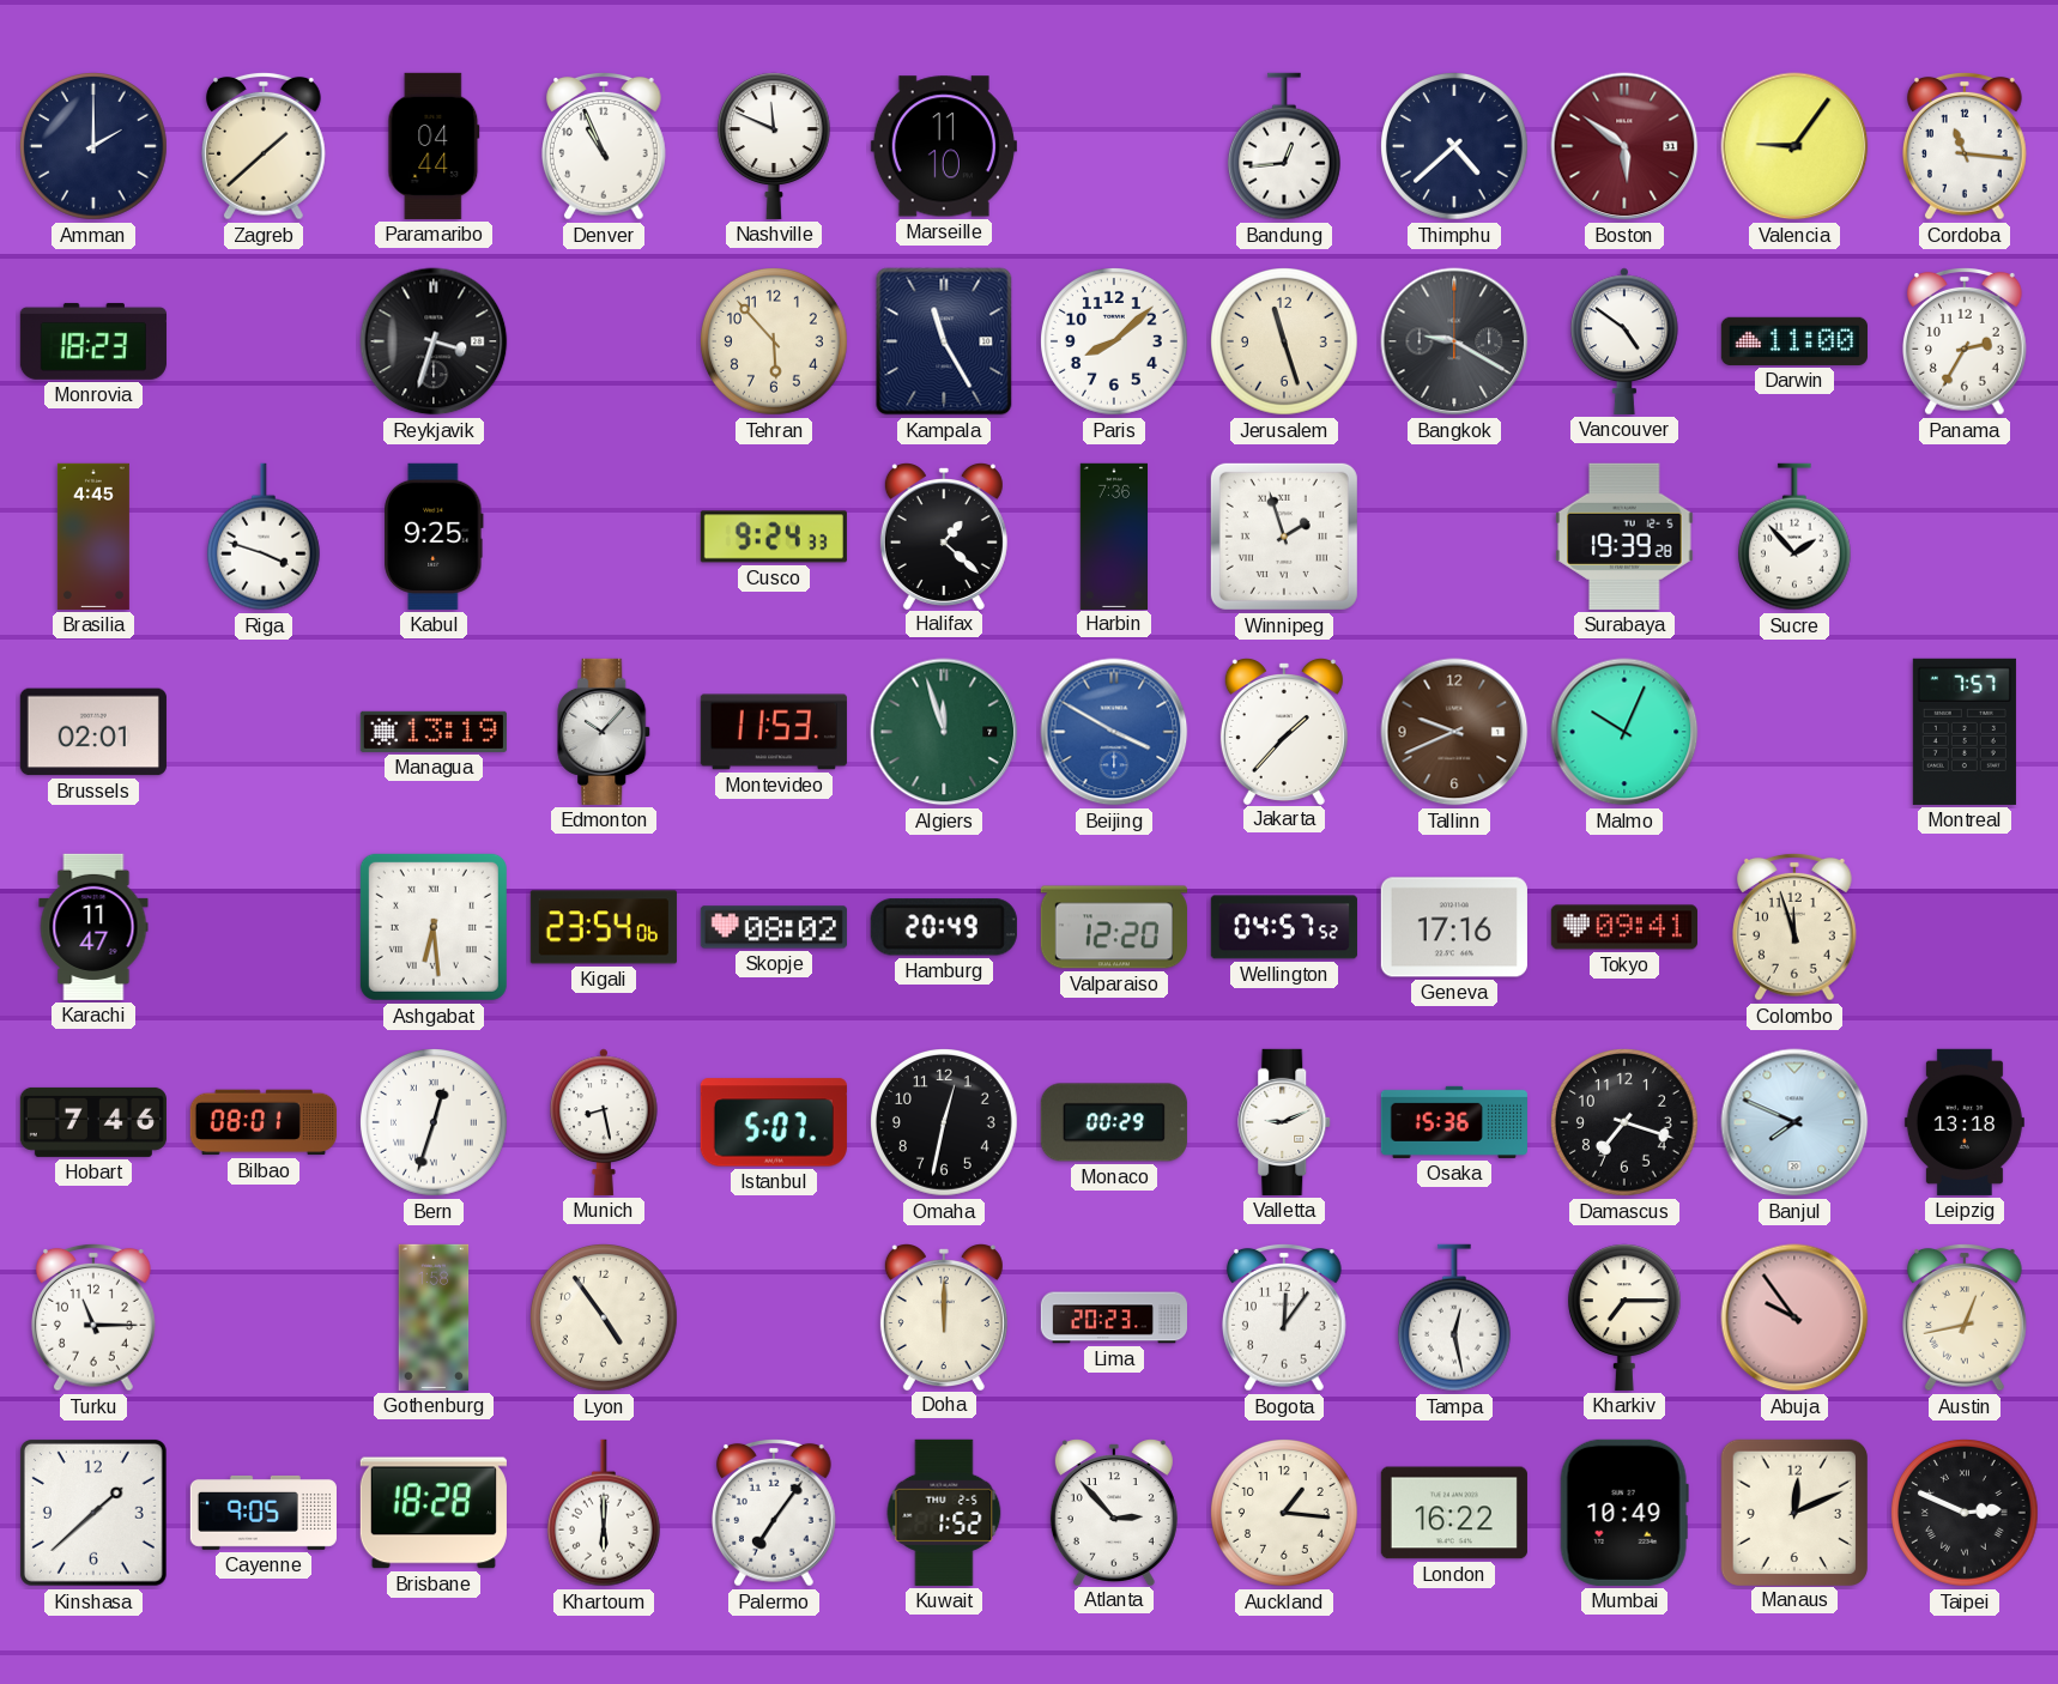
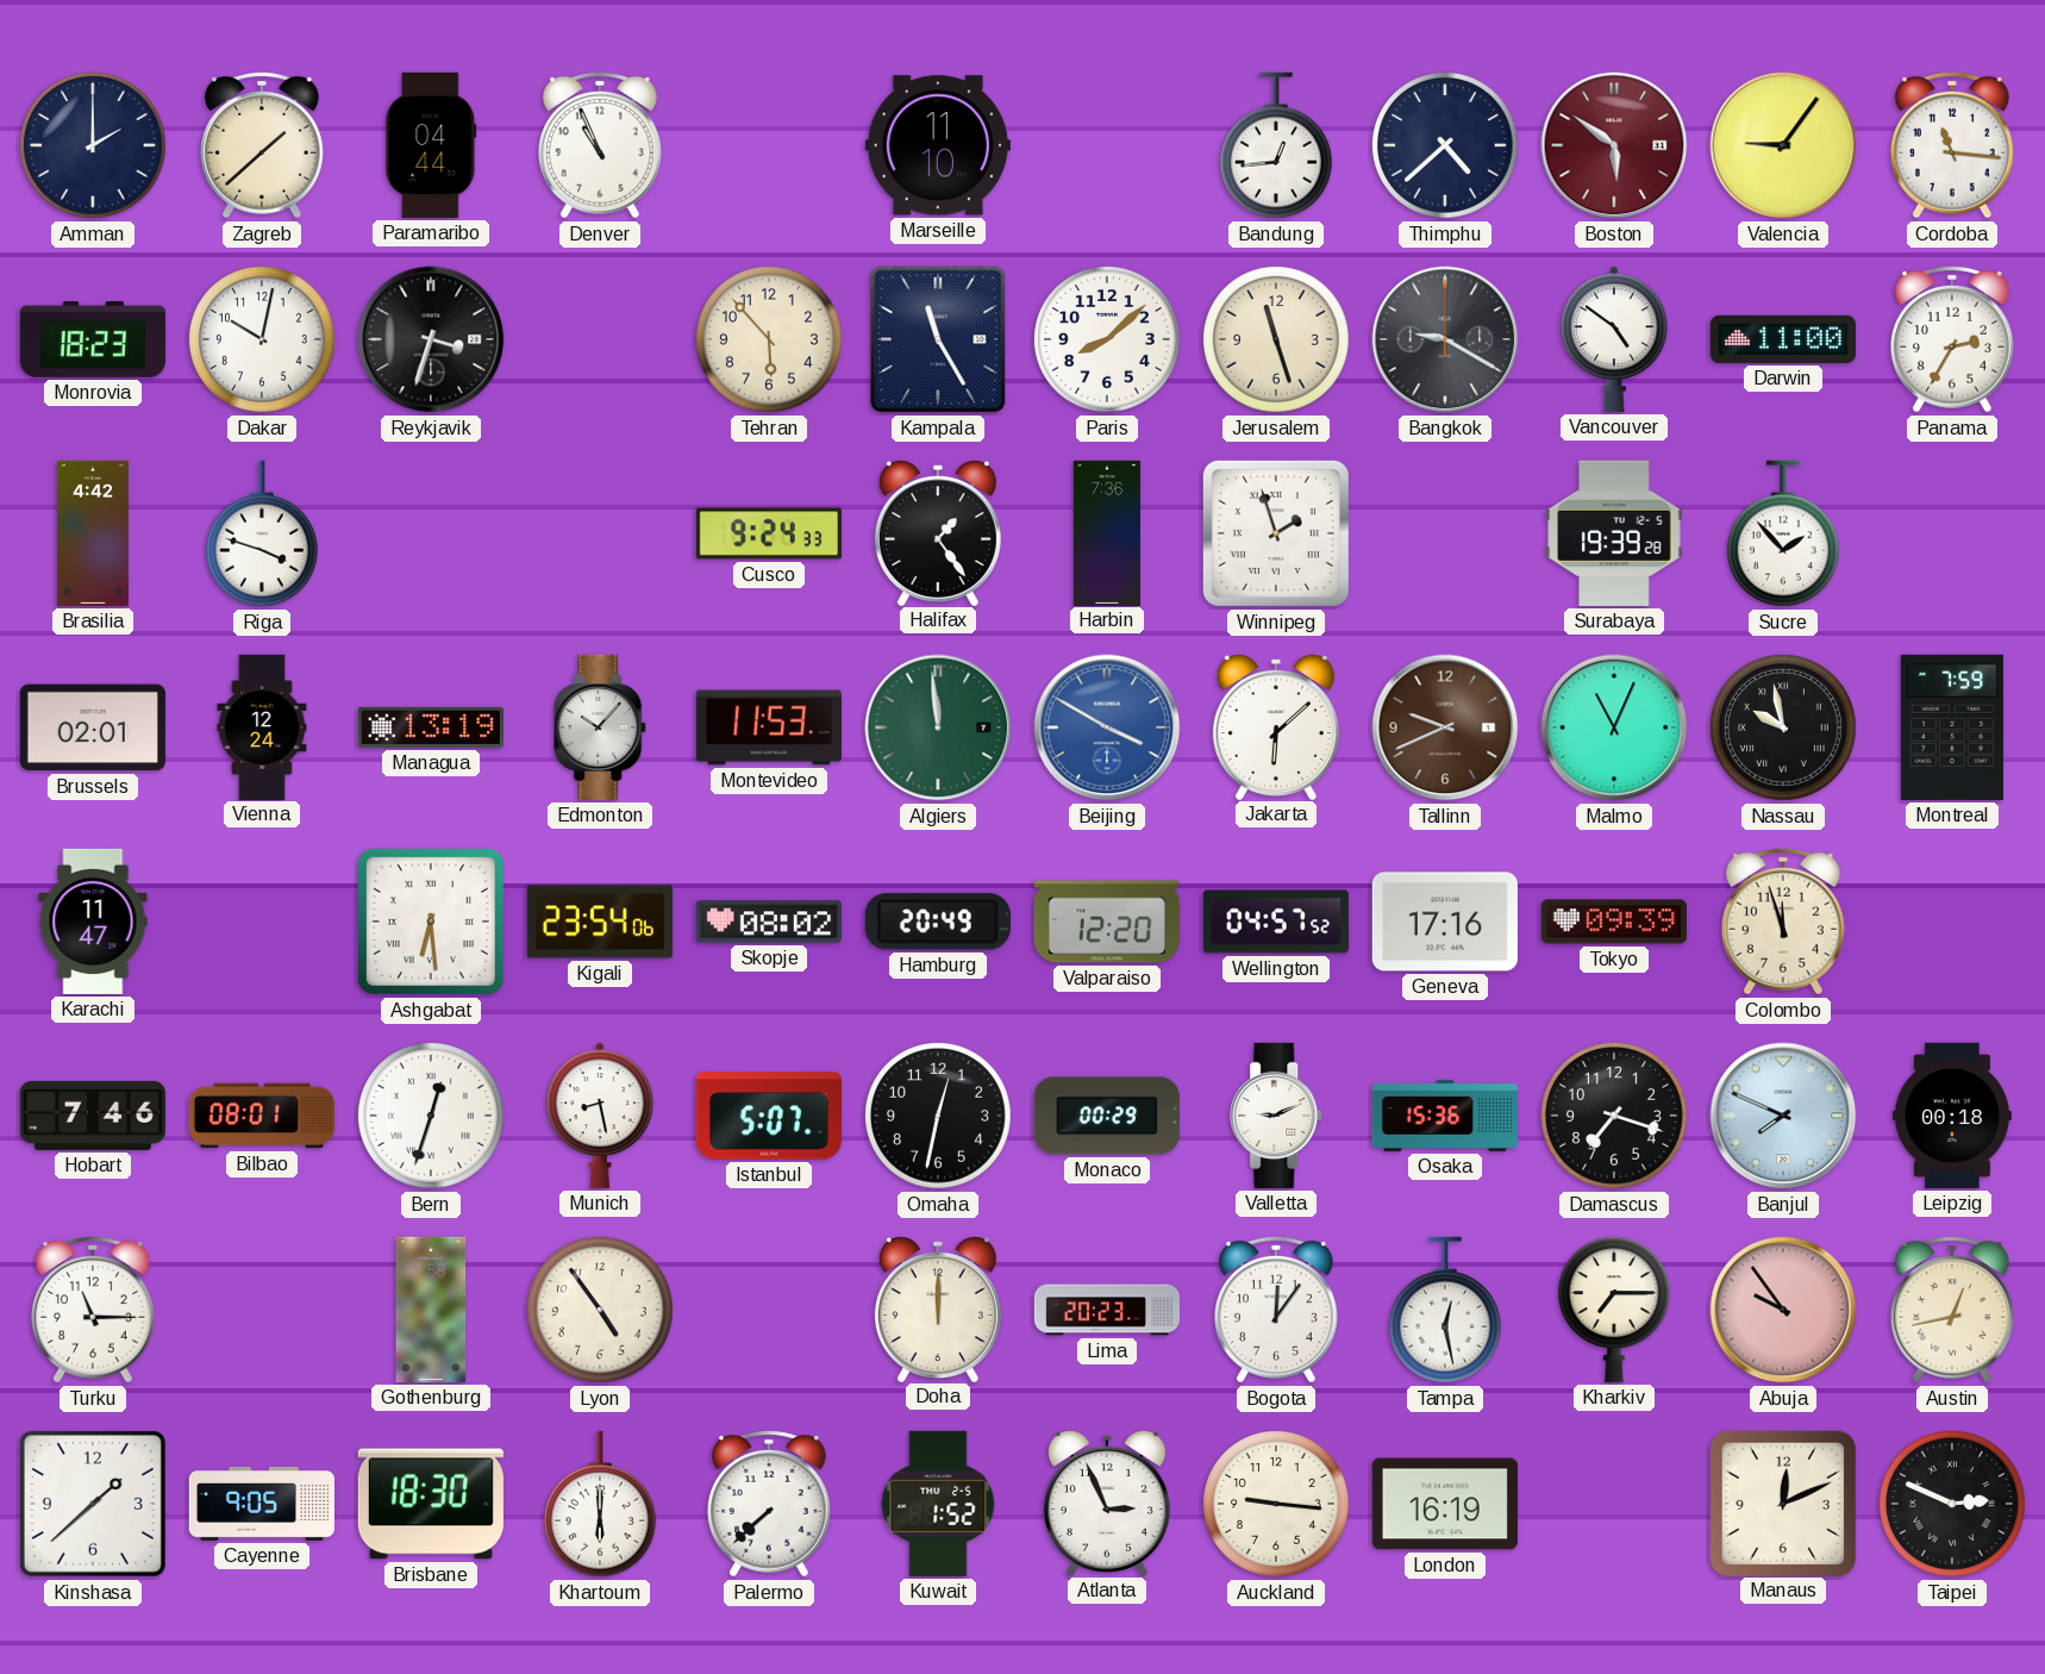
Nashville: 11:49 -> none
Dakar: none -> 10:02
Brasilia: 4:45 -> 4:42
Kabul: 9:25 -> none
Halifax: 1:22 -> 1:24
Vienna: none -> 12:24
Algiers: 11:57 -> 11:59
Jakarta: 1:37 -> 6:08
Malmo: 10:04 -> 11:04
Nassau: none -> 9:58
Montreal: 7:57 -> 7:59
Tokyo: 09:41 -> 09:39
Leipzig: 13:18 -> 00:18
Brisbane: 18:28 -> 18:30
Palermo: 7:06 -> 7:38
Atlanta: 2:53 -> 2:56
Auckland: 1:16 -> 9:16
London: 16:22 -> 16:19
Mumbai: 10:49 -> none
